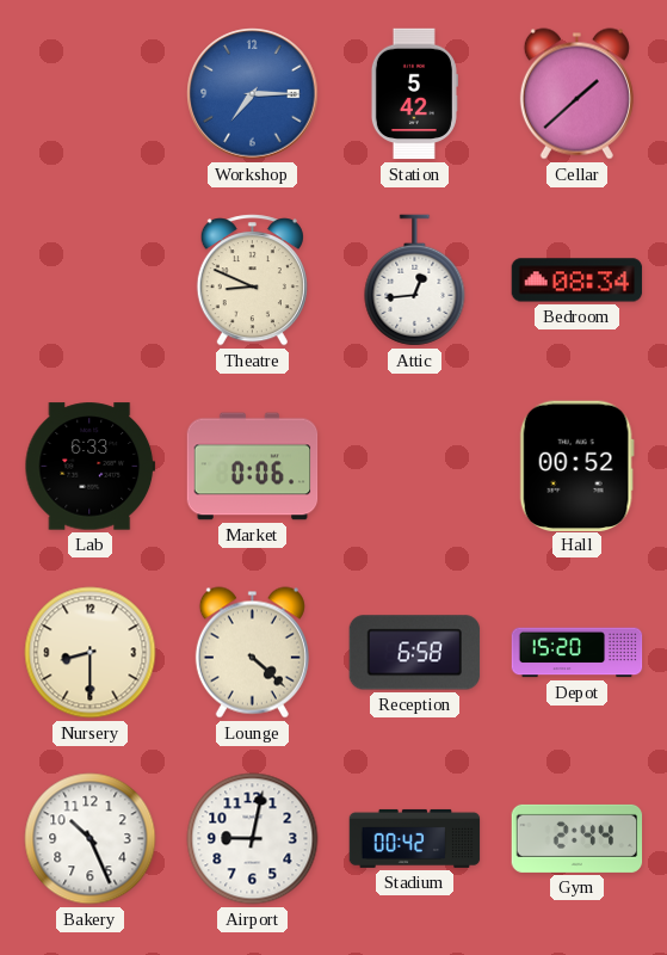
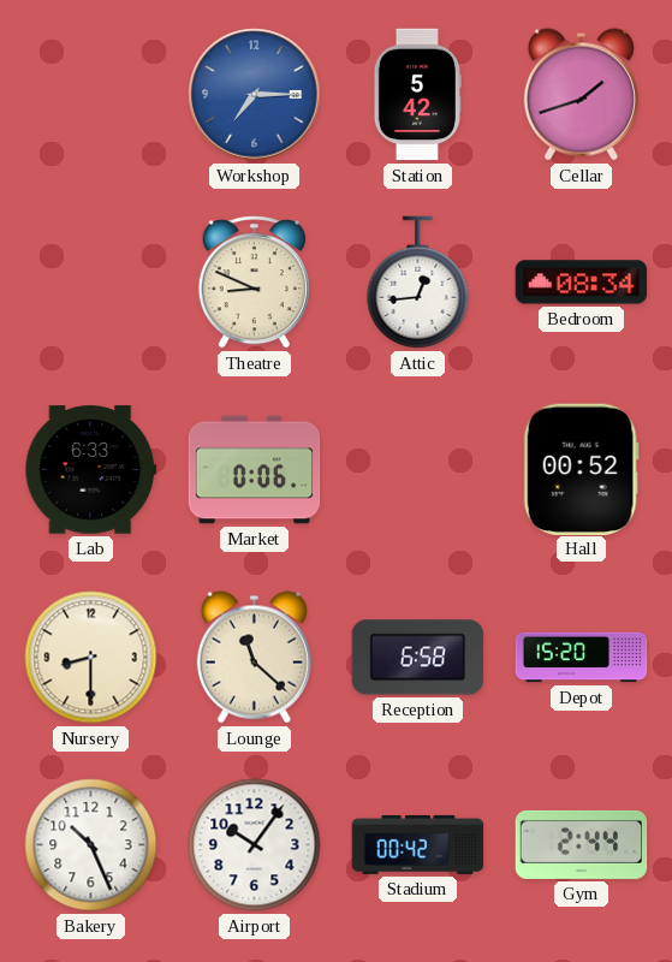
Cellar: 1:38 -> 1:42
Lounge: 4:22 -> 11:22
Airport: 9:02 -> 10:06
